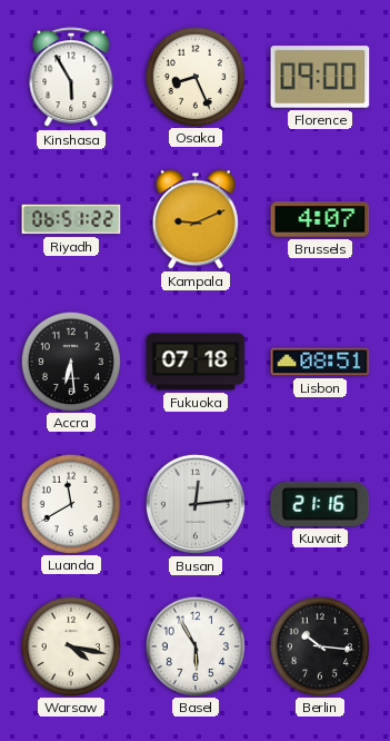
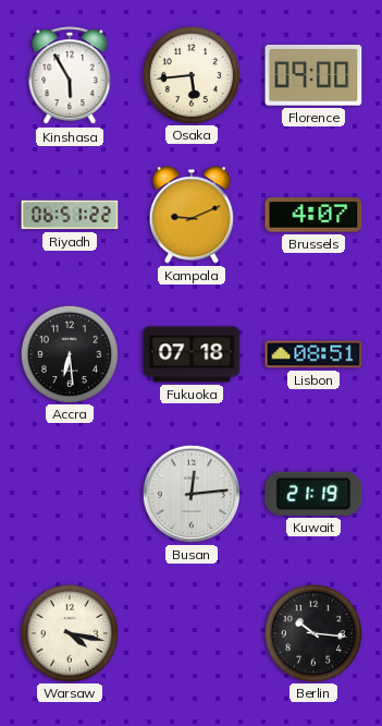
Osaka: 8:26 -> 5:44
Luanda: 11:40 -> none
Kuwait: 21:16 -> 21:19
Basel: 5:55 -> none
